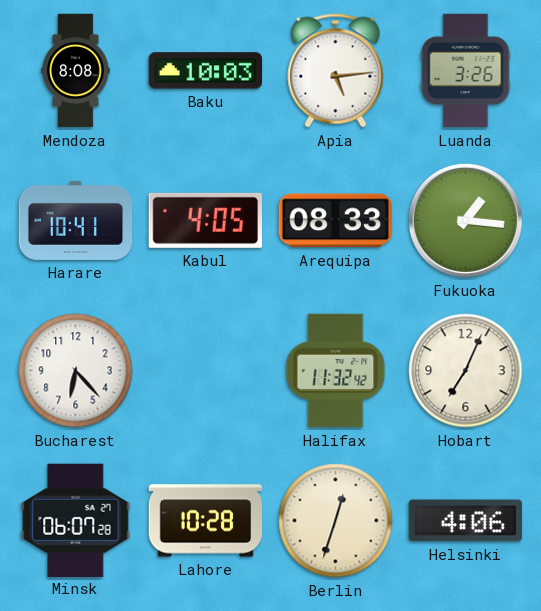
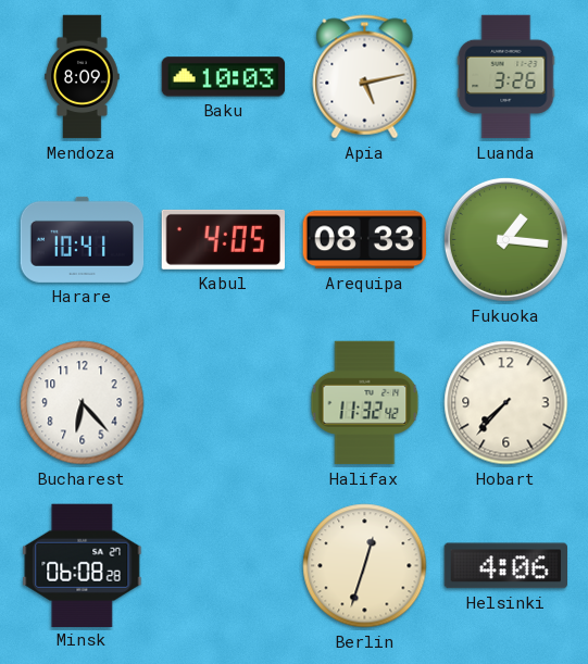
Mendoza: 8:08 -> 8:09
Apia: 5:14 -> 5:13
Hobart: 7:04 -> 7:37
Minsk: 06:07 -> 06:08
Lahore: 10:28 -> none
